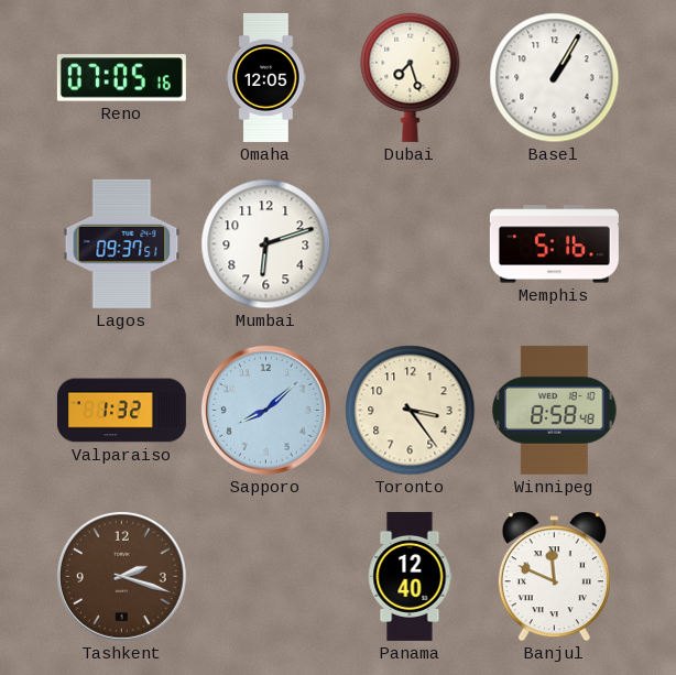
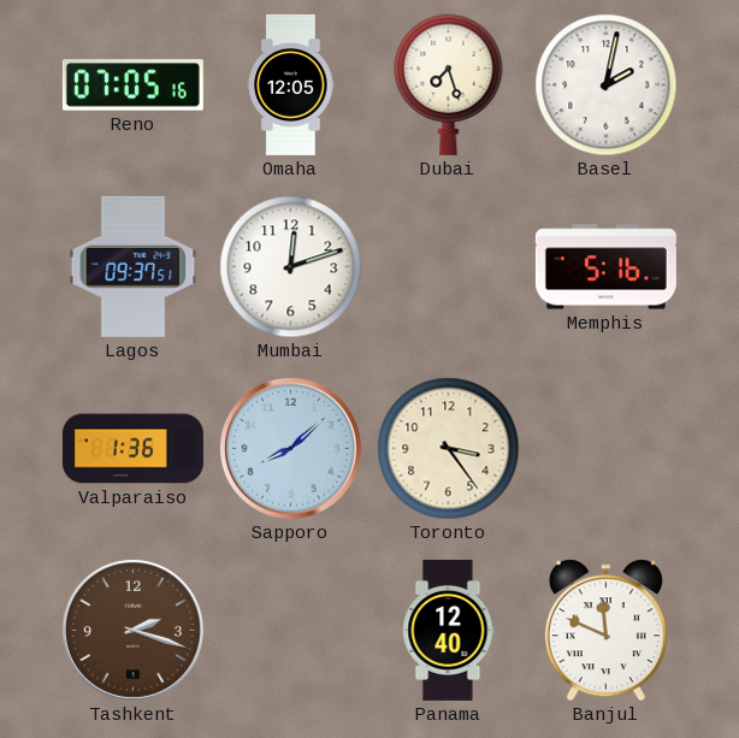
Basel: 1:05 -> 2:02
Mumbai: 6:12 -> 12:12
Valparaiso: 1:32 -> 1:36
Winnipeg: 8:58 -> none
